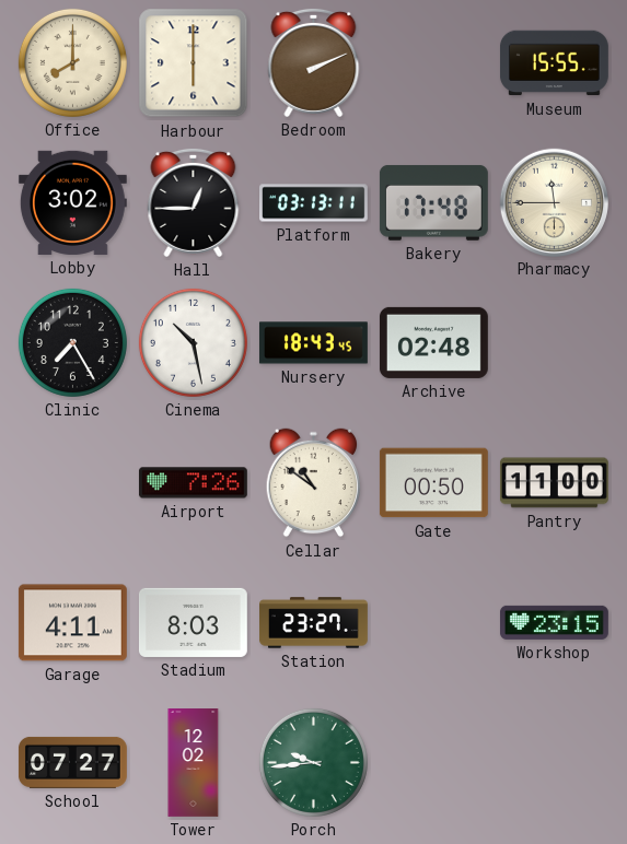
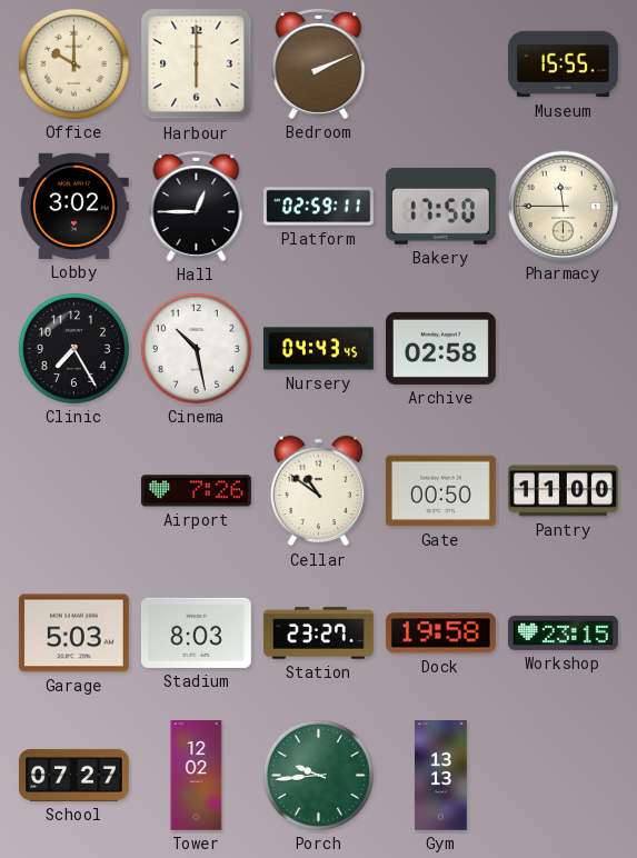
Office: 8:00 -> 10:00
Platform: 03:13 -> 02:59
Bakery: 17:48 -> 17:50
Nursery: 18:43 -> 04:43
Archive: 02:48 -> 02:58
Garage: 4:11 -> 5:03
Dock: none -> 19:58
Gym: none -> 13:13
